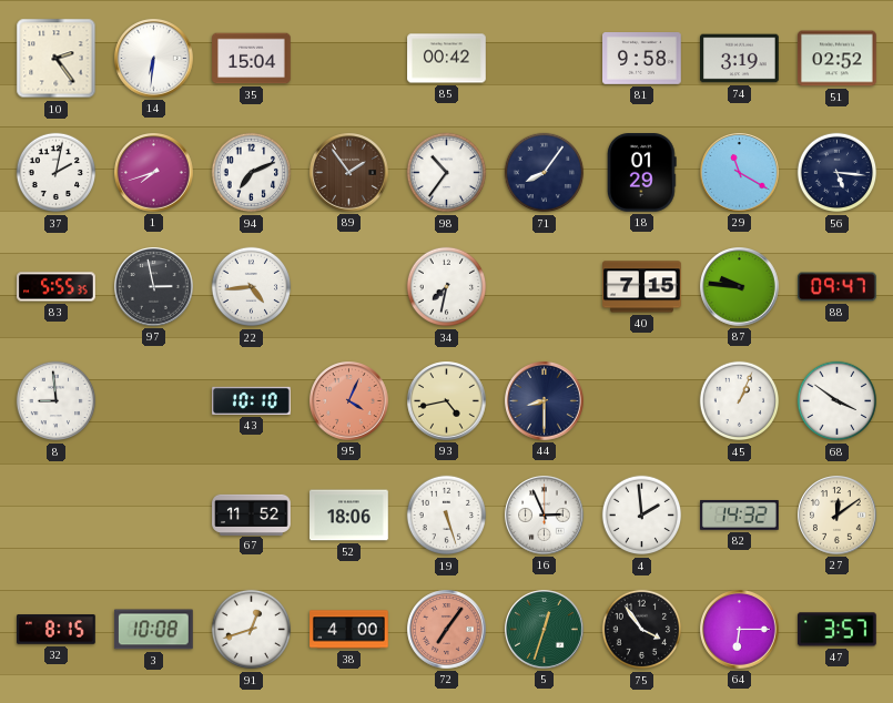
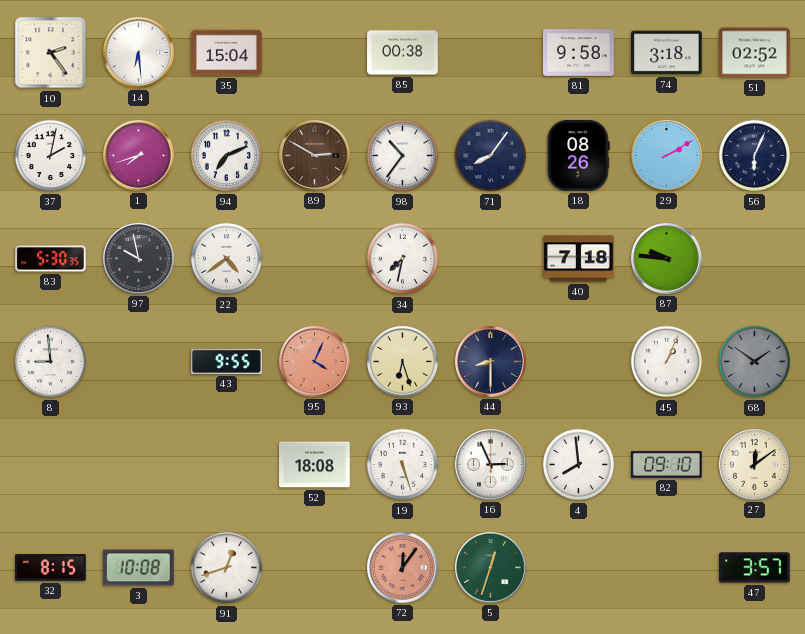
14: 6:31 -> 6:29
85: 00:42 -> 00:38
74: 3:19 -> 3:18
89: 1:54 -> 2:50
18: 01:29 -> 08:26
29: 11:20 -> 2:10
56: 5:16 -> 6:04
83: 5:55 -> 5:30
97: 2:58 -> 9:58
22: 4:44 -> 4:39
40: 7:15 -> 7:18
88: 09:47 -> none
43: 10:10 -> 9:55
93: 4:43 -> 6:27
68: 3:51 -> 1:51
68 dial: white -> grey
67: 11:52 -> none
52: 18:06 -> 18:08
4: 1:59 -> 7:59
82: 14:32 -> 09:10
38: 4:00 -> none
72: 7:06 -> 12:06
75: 3:54 -> none
64: 6:15 -> none
